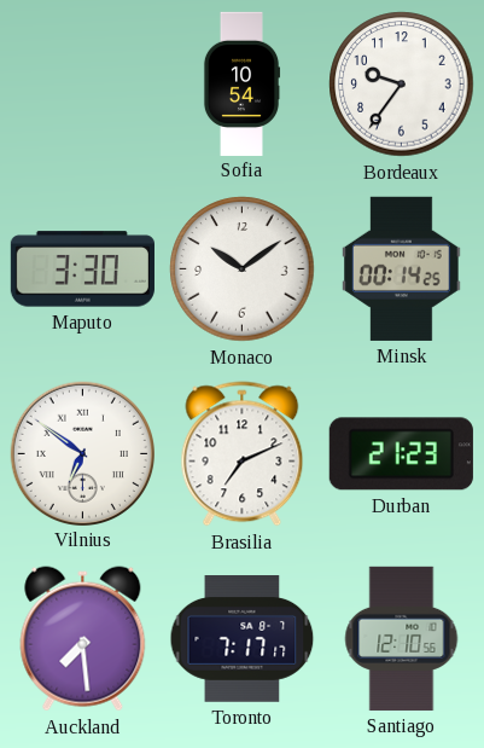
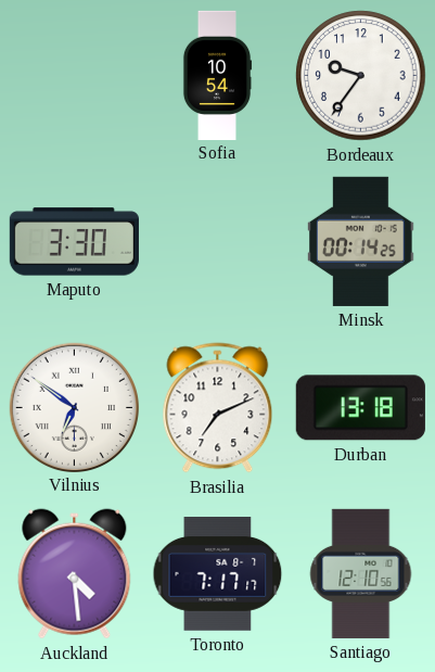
Monaco: 10:09 -> none
Durban: 21:23 -> 13:18
Auckland: 7:29 -> 4:29
